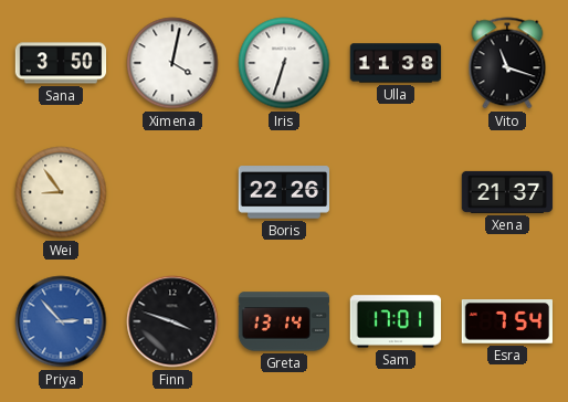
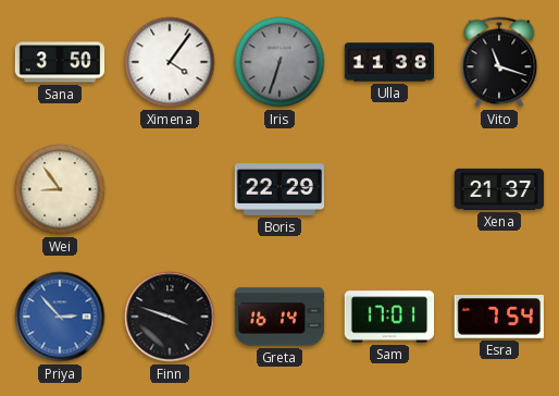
Ximena: 4:02 -> 4:06
Iris dial: white -> grey
Boris: 22:26 -> 22:29
Greta: 13:14 -> 16:14
